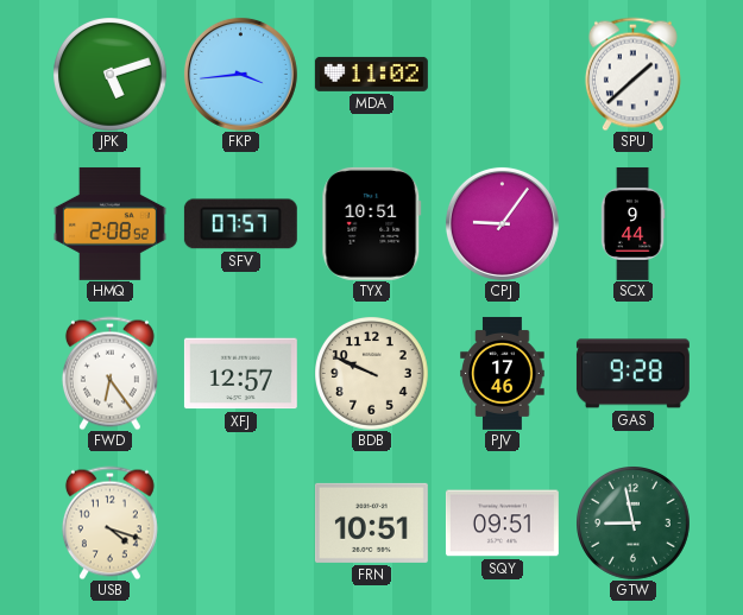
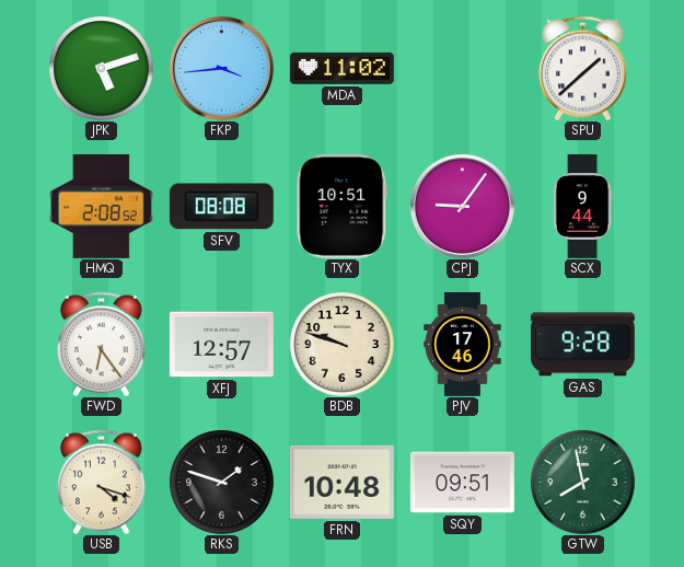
SFV: 07:57 -> 08:08
BDB: 9:49 -> 9:48
RKS: none -> 1:48
FRN: 10:51 -> 10:48
GTW: 8:58 -> 7:58
